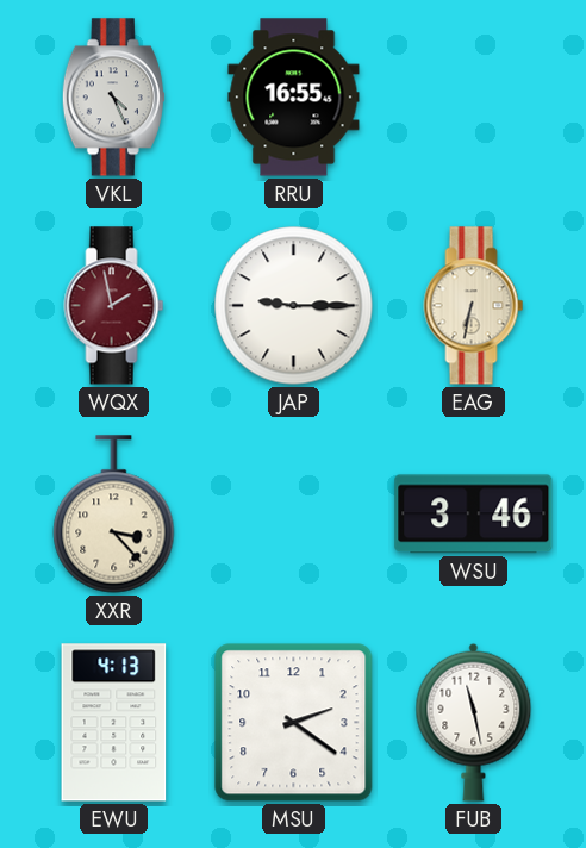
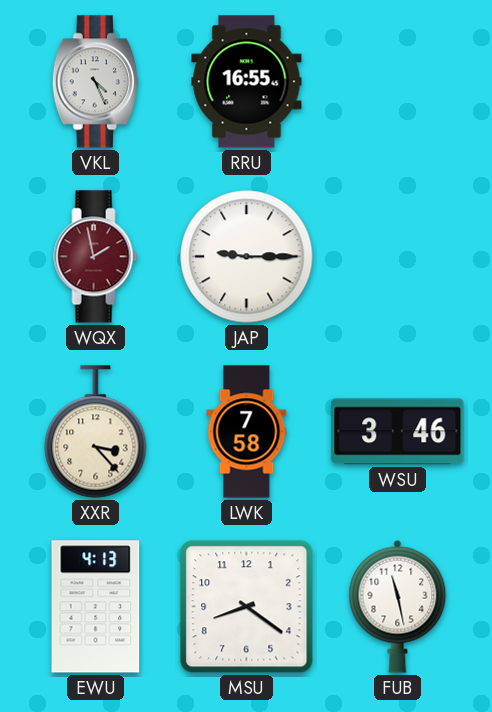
EAG: 6:32 -> none
LWK: none -> 7:58
MSU: 2:21 -> 8:21
